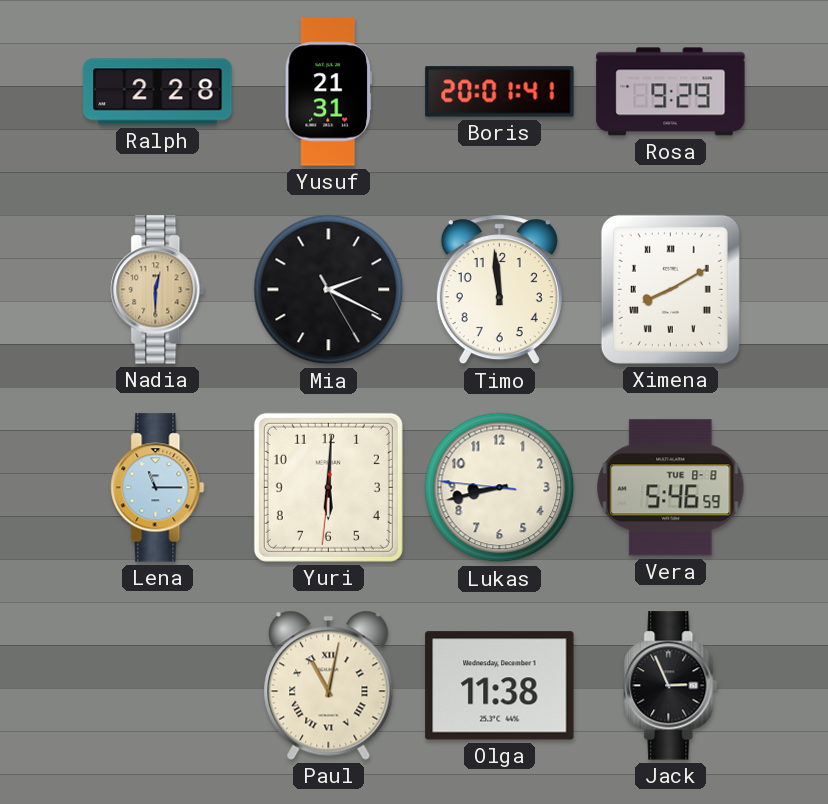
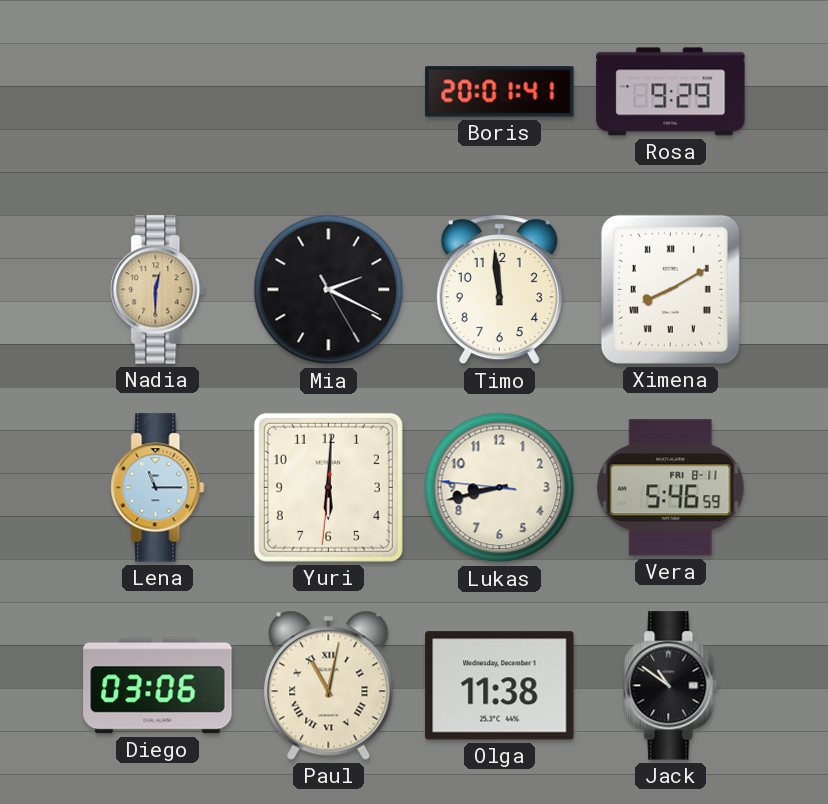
Ralph: 2:28 -> none
Yusuf: 21:31 -> none
Vera date: TUE 8-8 -> FRI 8-11
Diego: none -> 03:06
Jack: 2:56 -> 10:51
